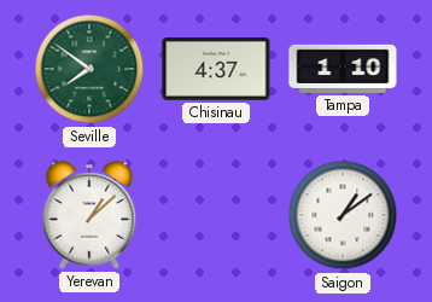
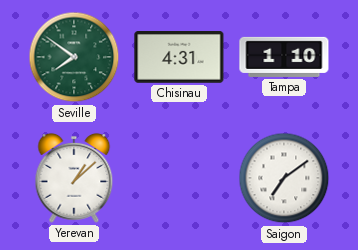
Chisinau: 4:37 -> 4:31
Saigon: 1:09 -> 7:09
